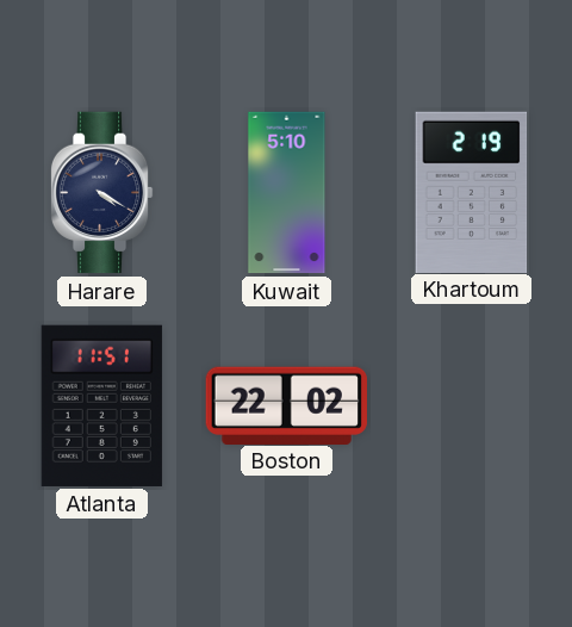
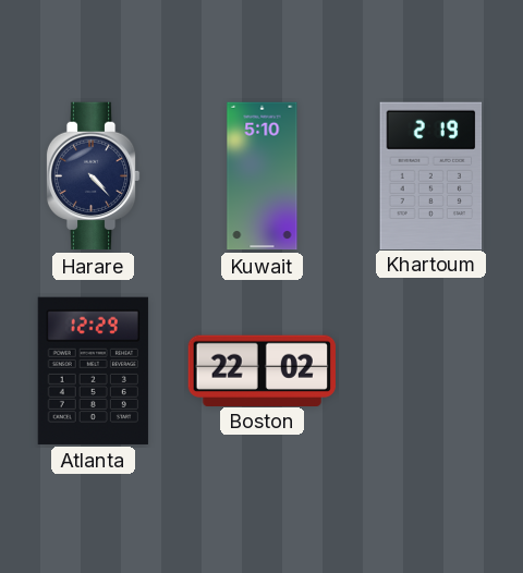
Harare: 4:20 -> 4:23
Atlanta: 11:51 -> 12:29
